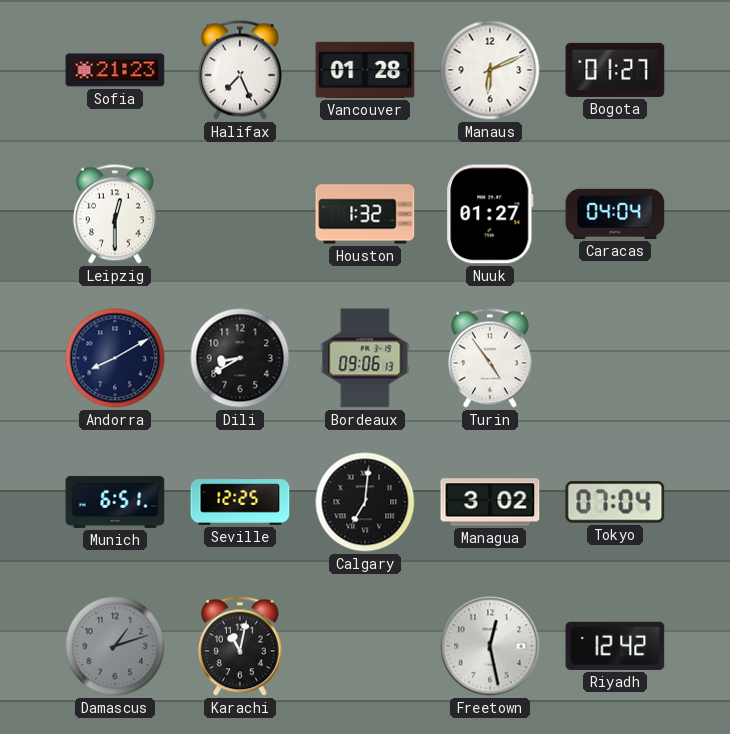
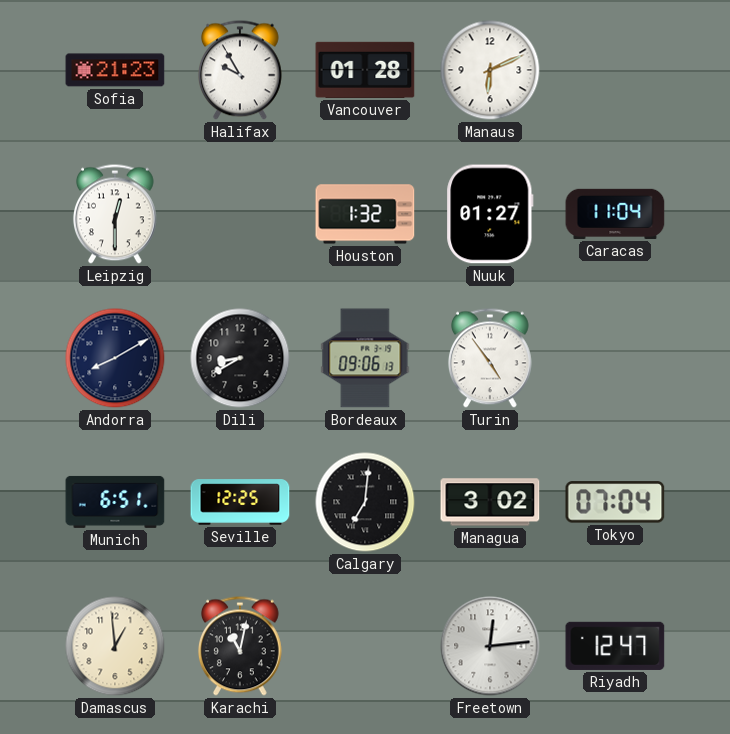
Halifax: 7:26 -> 9:55
Bogota: 01:27 -> none
Caracas: 04:04 -> 11:04
Damascus: 1:12 -> 12:59
Damascus dial: grey -> cream
Freetown: 12:28 -> 12:14
Riyadh: 12:42 -> 12:47
